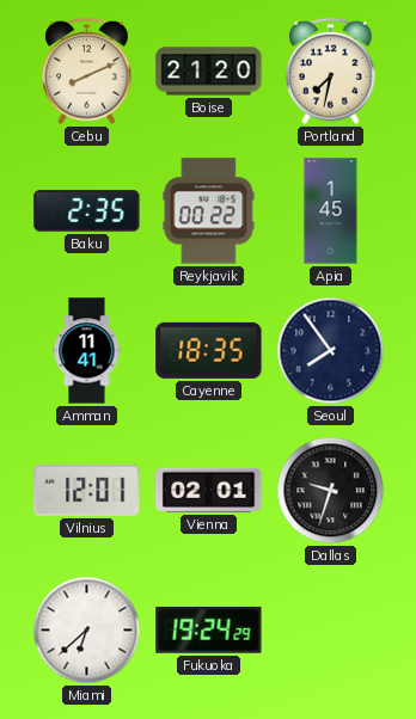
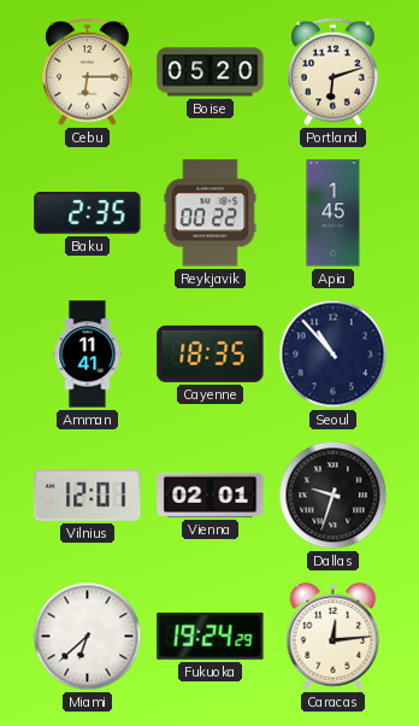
Cebu: 8:11 -> 6:15
Boise: 21:20 -> 05:20
Portland: 7:32 -> 6:12
Seoul: 7:54 -> 10:53
Caracas: none -> 12:14
